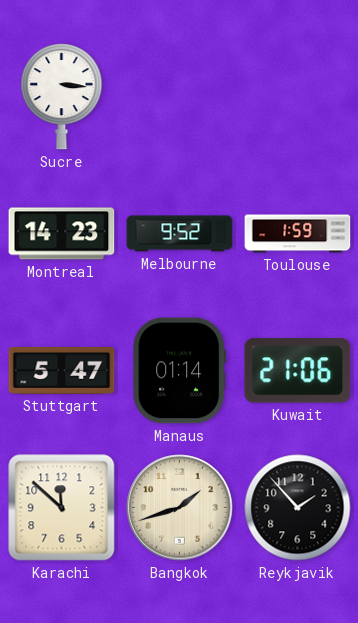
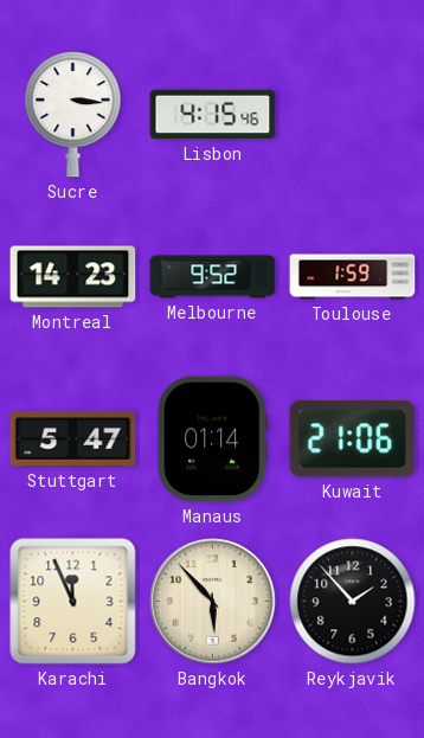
Lisbon: none -> 4:15
Karachi: 11:52 -> 11:56
Bangkok: 1:42 -> 5:53
